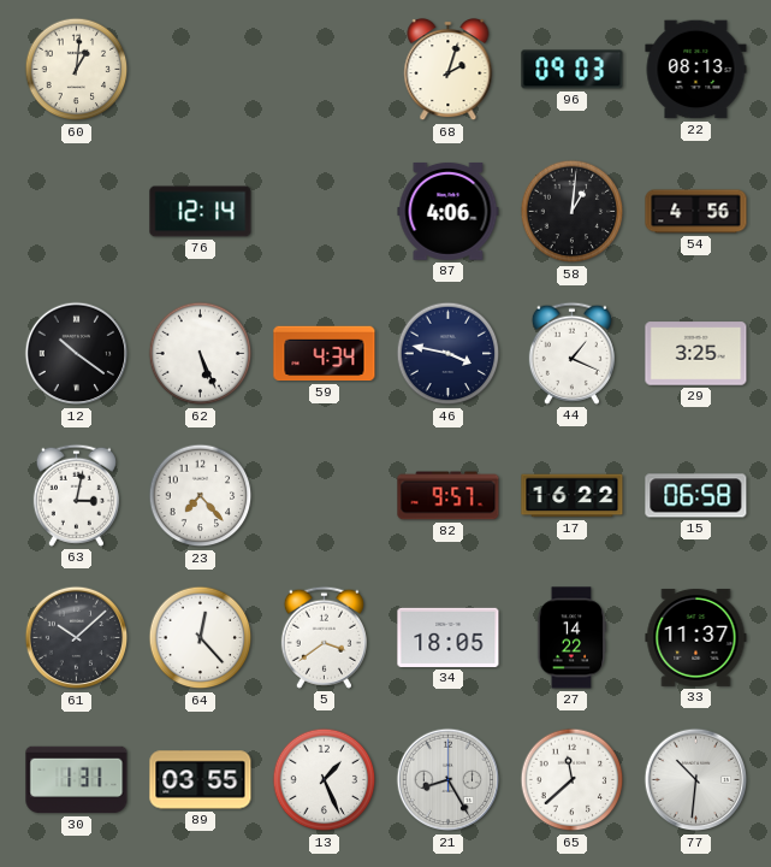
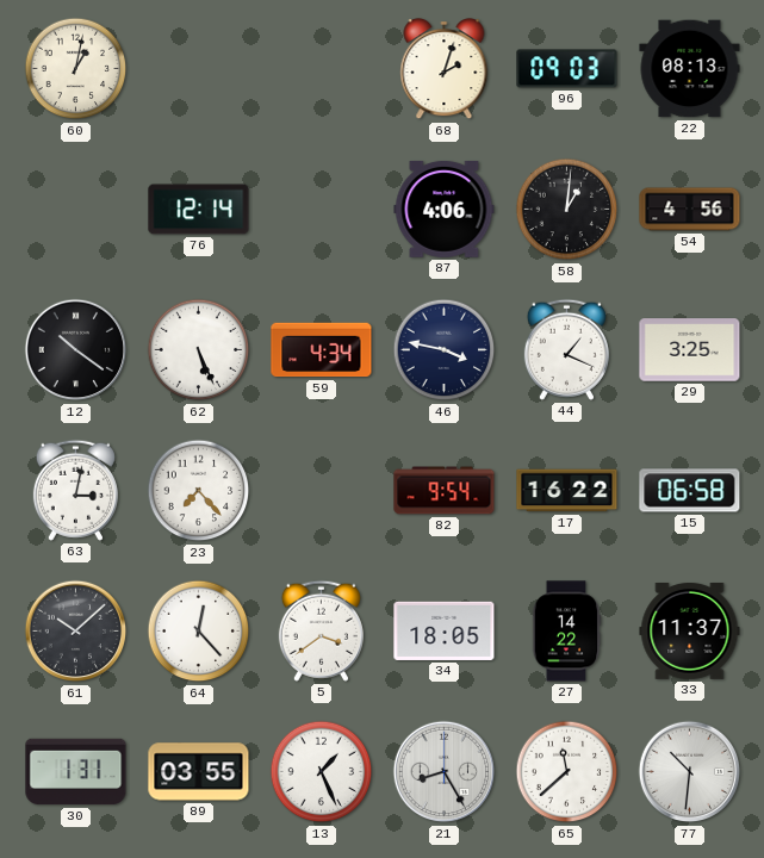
60: 1:01 -> 1:02
82: 9:57 -> 9:54
